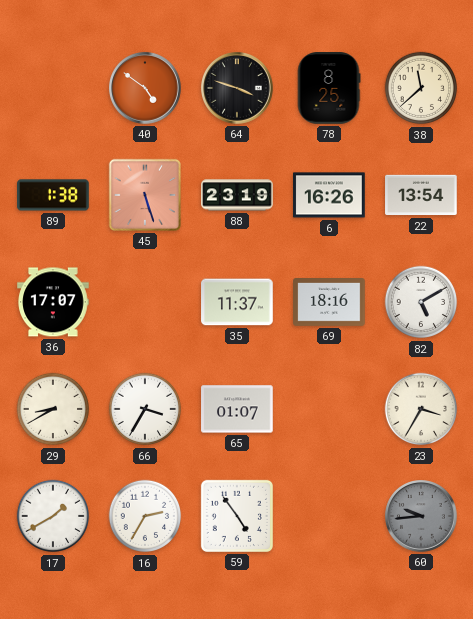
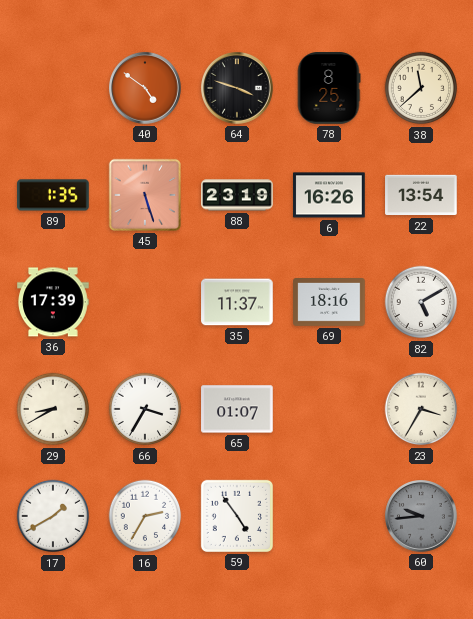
89: 1:38 -> 1:35
36: 17:07 -> 17:39
